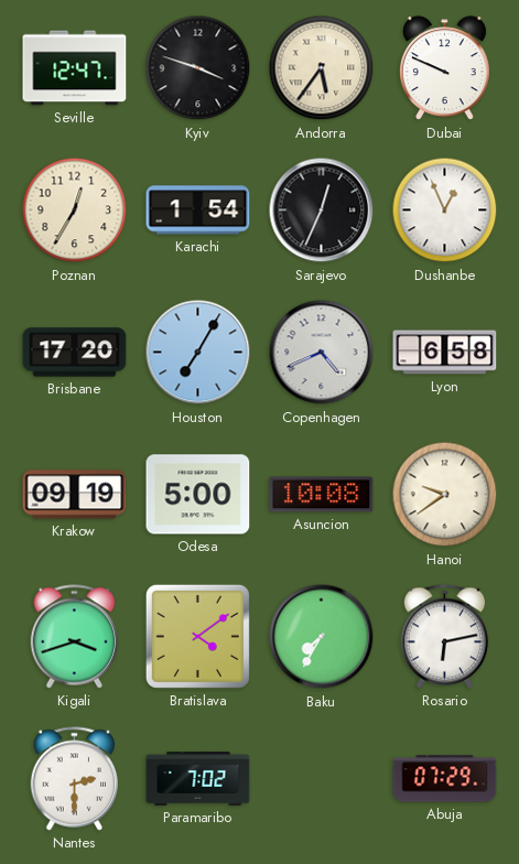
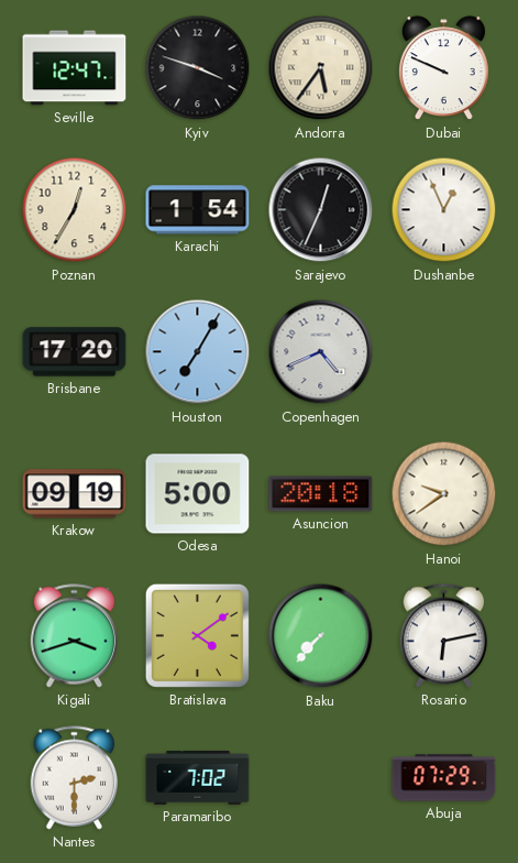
Lyon: 6:58 -> none
Asuncion: 10:08 -> 20:18
Baku: 7:35 -> 7:37
